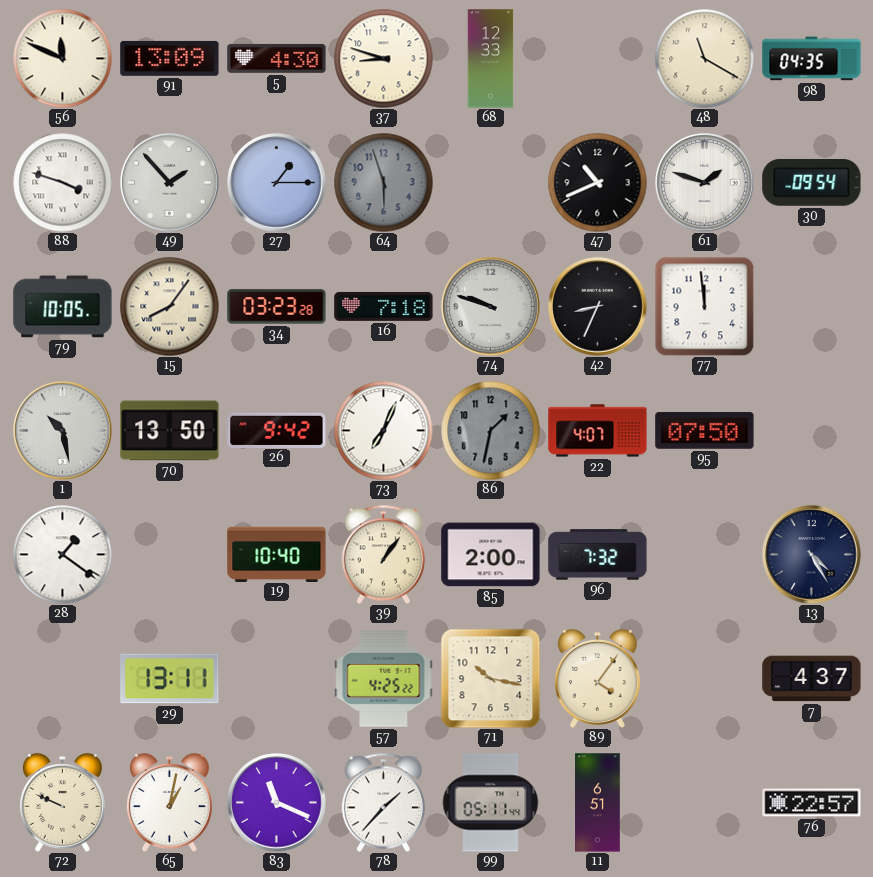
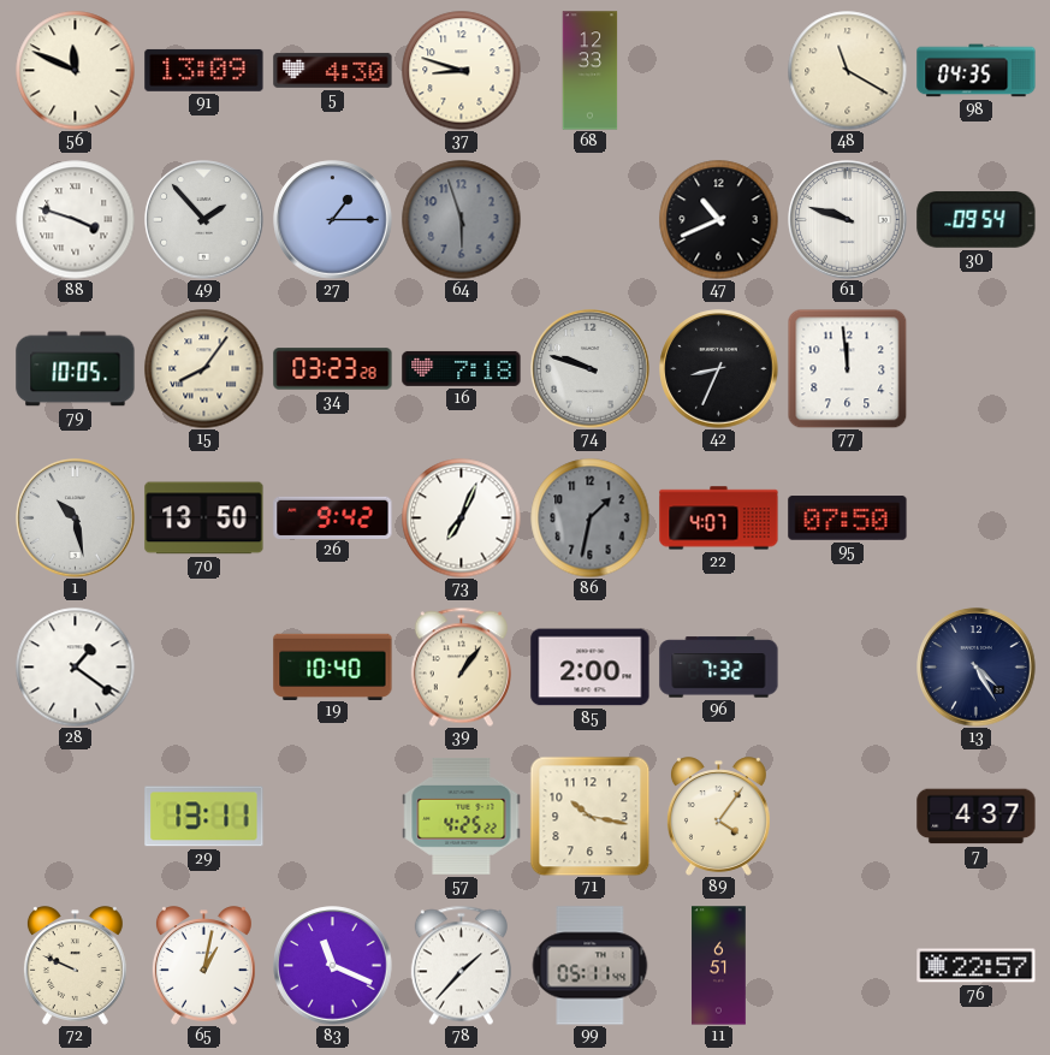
61: 1:48 -> 9:48
